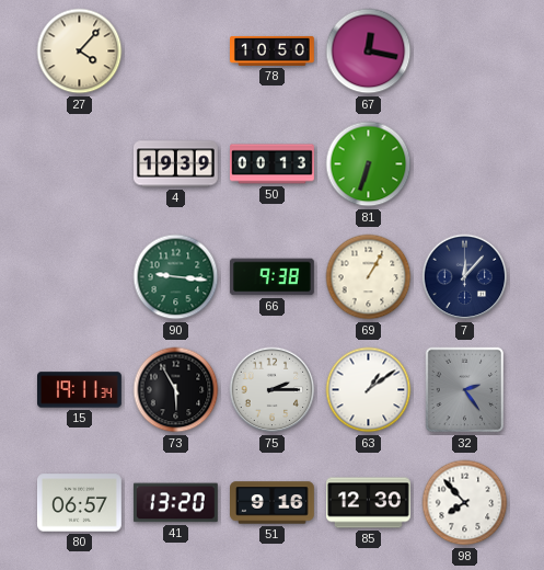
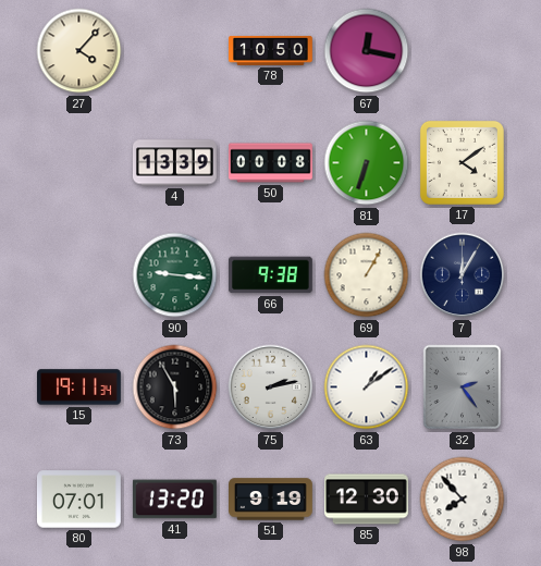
4: 19:39 -> 13:39
50: 00:13 -> 00:08
17: none -> 4:09
7: 12:07 -> 12:05
75: 2:15 -> 2:13
80: 06:57 -> 07:01
51: 9:16 -> 9:19
